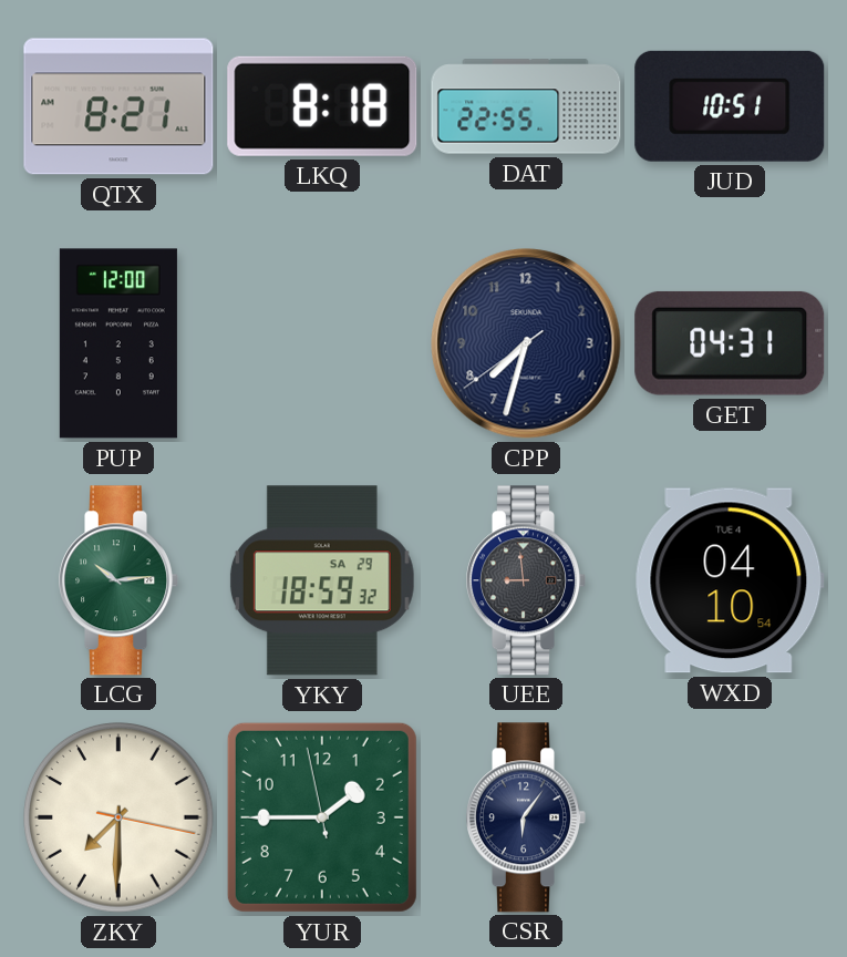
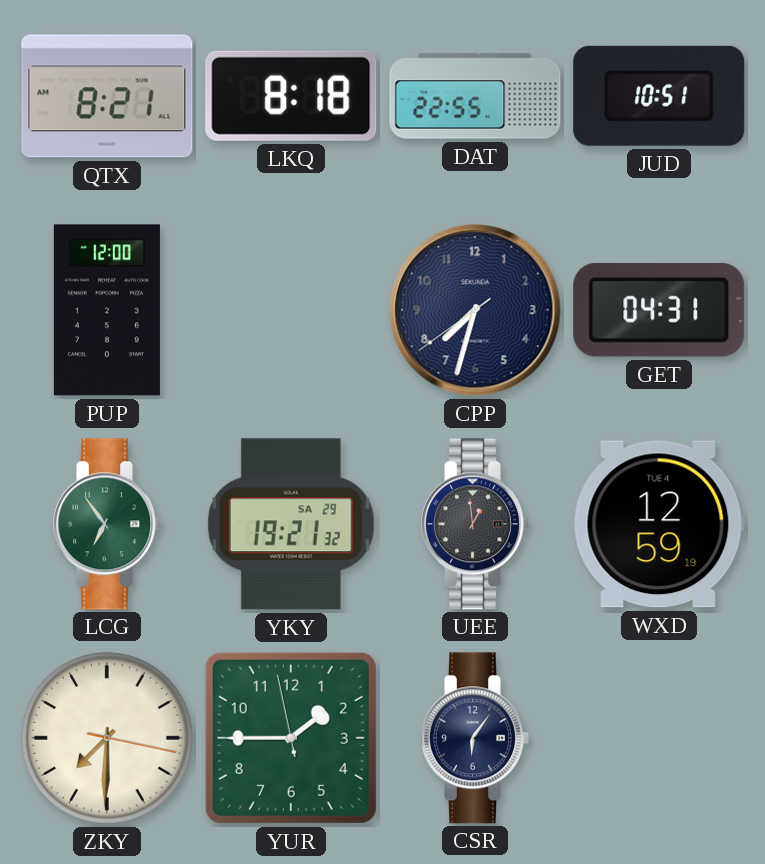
LCG: 10:14 -> 6:54
YKY: 18:59 -> 19:21
UEE: 8:59 -> 12:59
WXD: 04:10 -> 12:59
